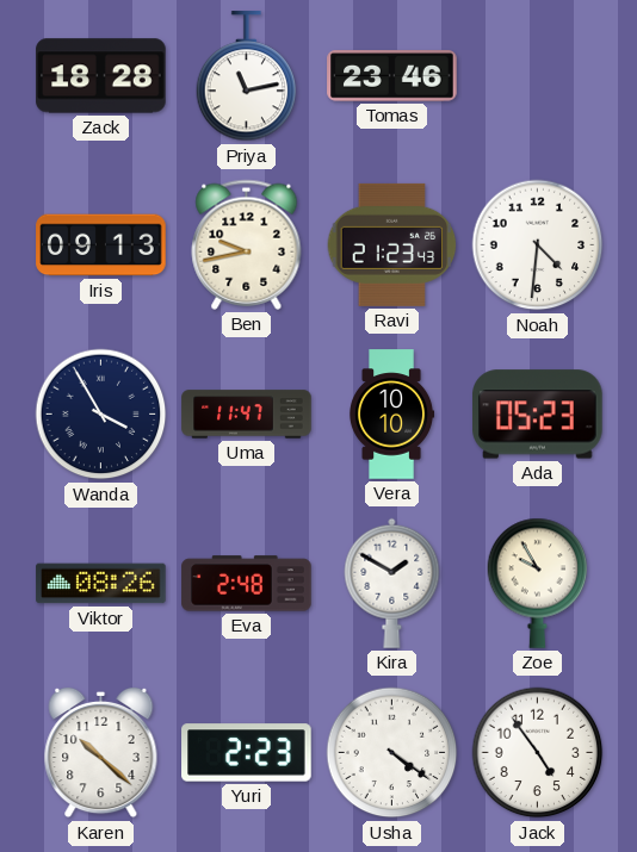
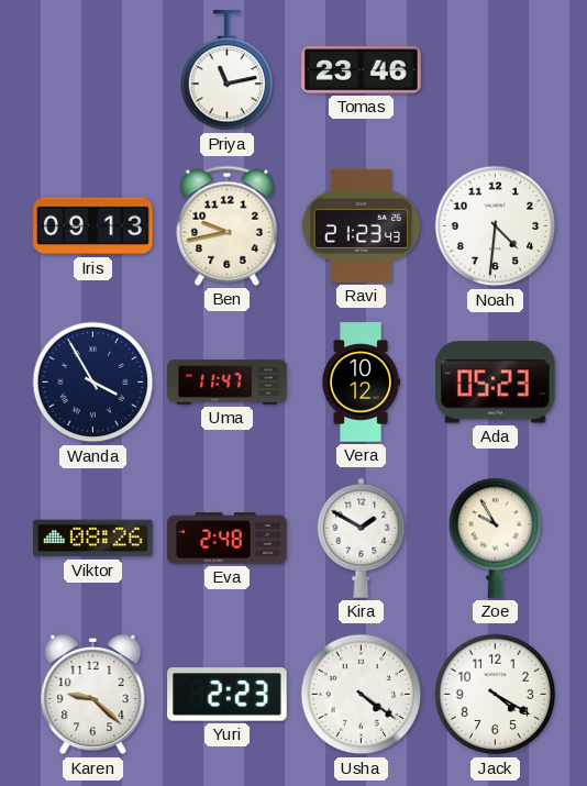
Zack: 18:28 -> none
Vera: 10:10 -> 10:12
Karen: 10:22 -> 9:22
Jack: 4:54 -> 4:20
